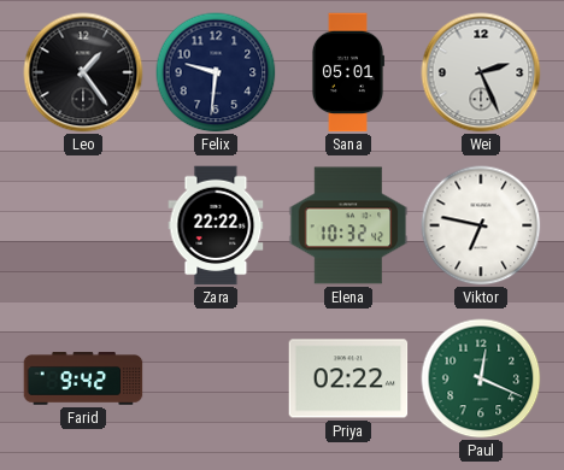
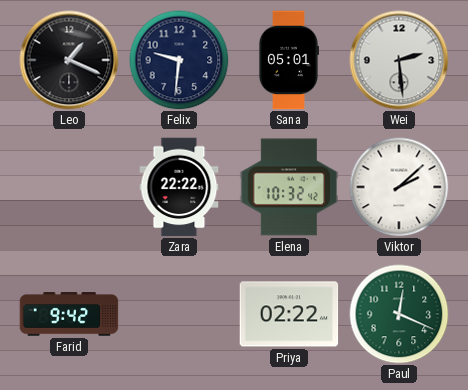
Leo: 1:24 -> 1:19
Wei: 2:26 -> 2:29
Viktor: 6:47 -> 2:08
